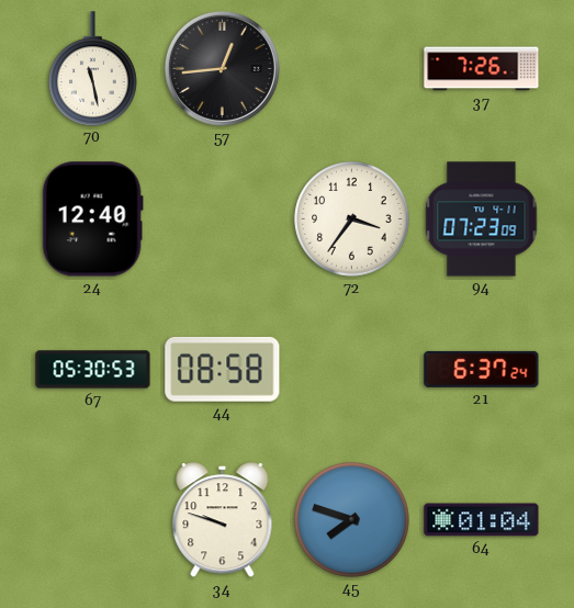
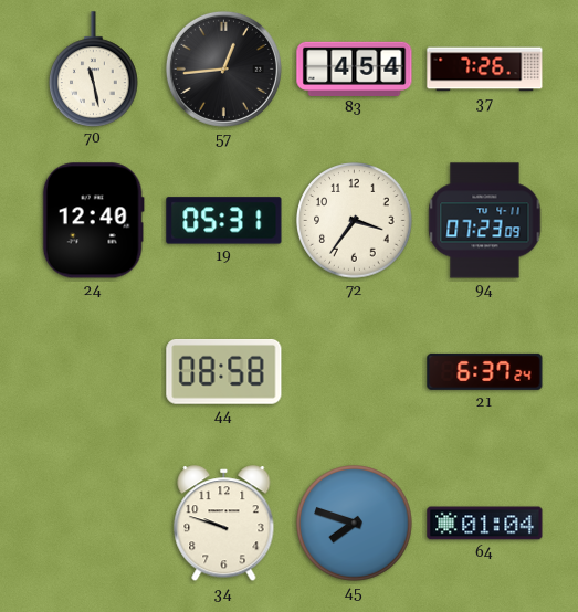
83: none -> 4:54
19: none -> 05:31
67: 05:30 -> none
